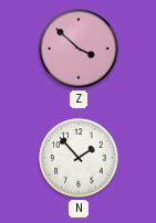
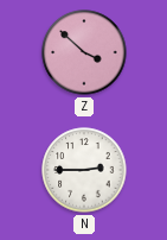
N: 1:53 -> 2:45
